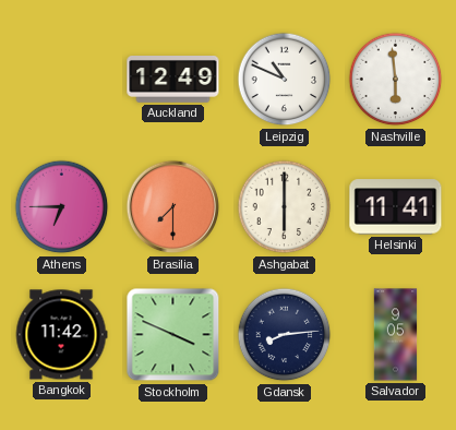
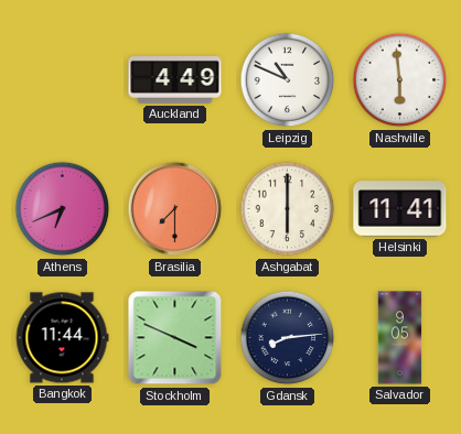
Auckland: 12:49 -> 4:49
Athens: 6:45 -> 6:41
Bangkok: 11:42 -> 11:44
